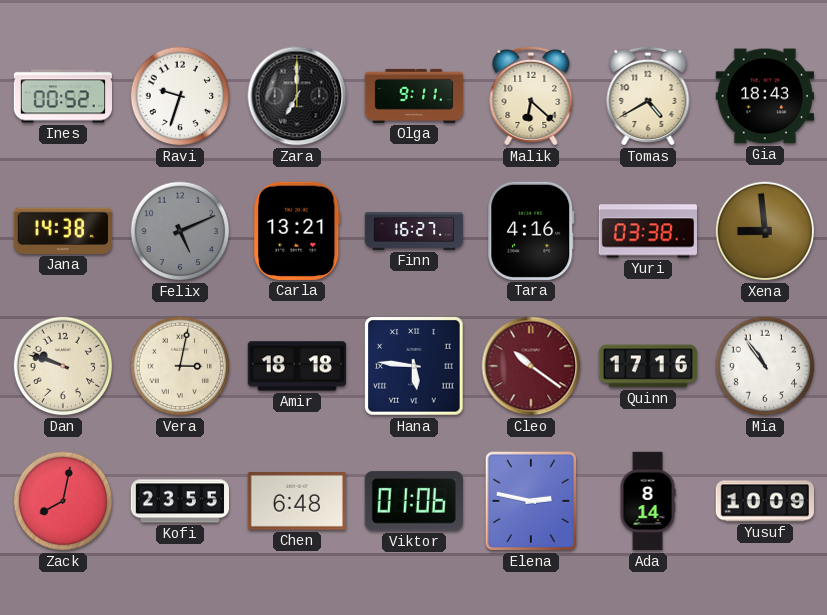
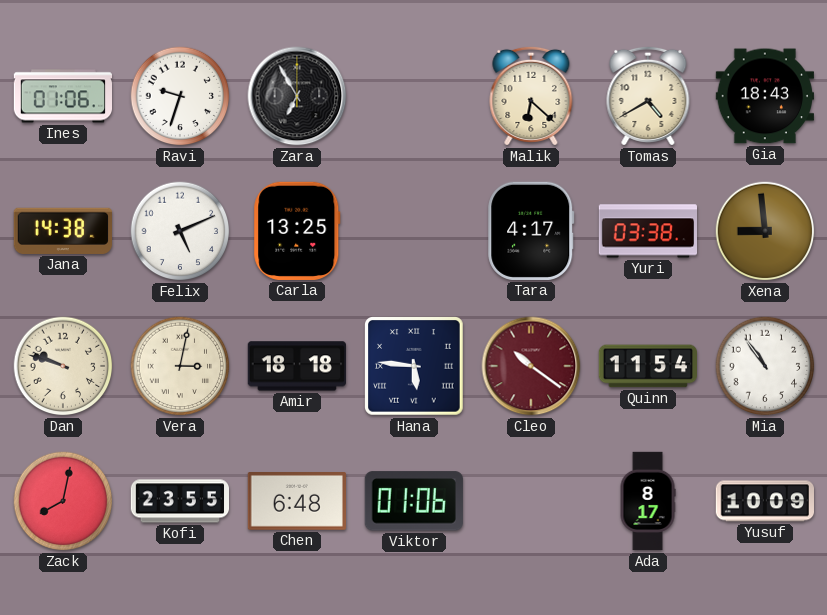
Ines: 00:52 -> 01:06
Zara: 7:00 -> 6:55
Olga: 9:11 -> none
Felix dial: grey -> white
Carla: 13:21 -> 13:25
Finn: 16:27 -> none
Tara: 4:16 -> 4:17
Quinn: 17:16 -> 11:54
Elena: 2:47 -> none
Ada: 8:14 -> 8:17
